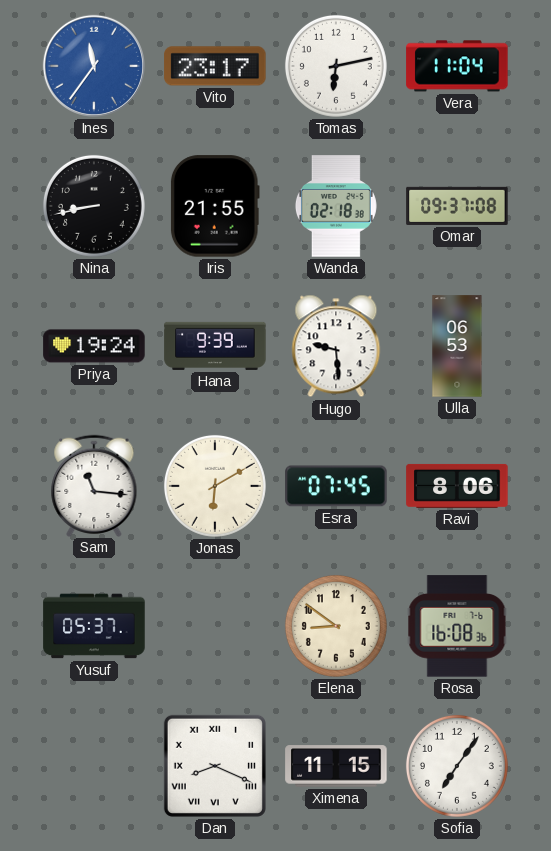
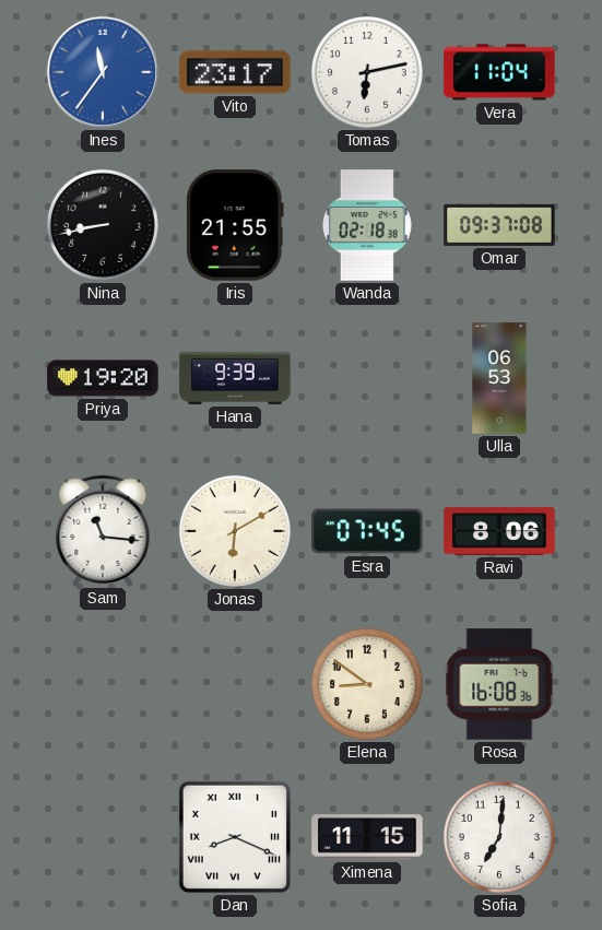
Priya: 19:24 -> 19:20
Hugo: 9:29 -> none
Yusuf: 05:37 -> none
Sofia: 7:06 -> 7:01
